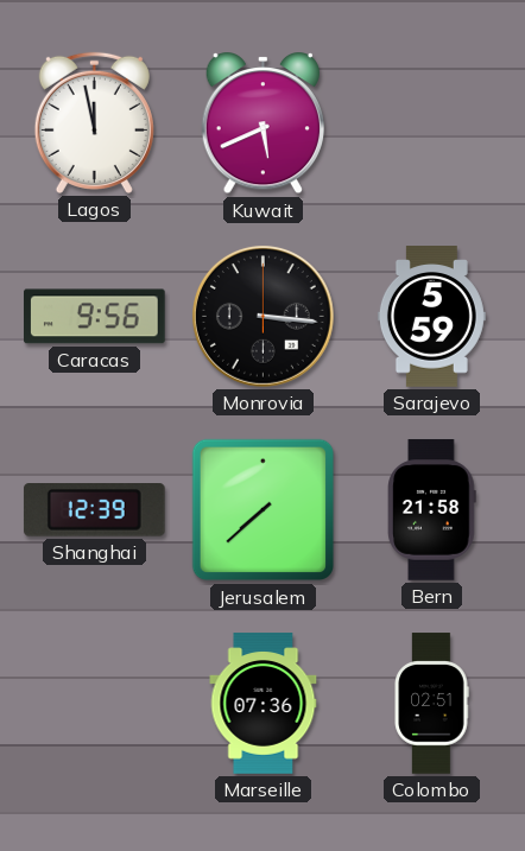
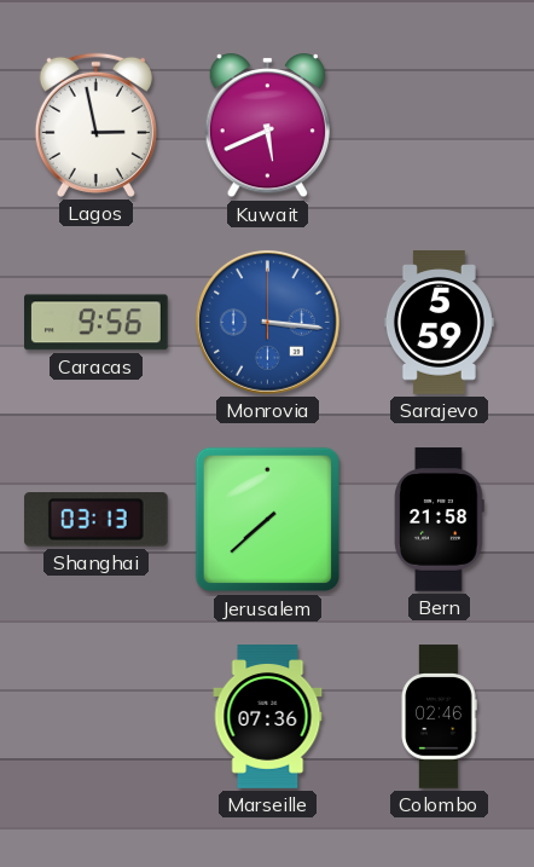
Lagos: 11:58 -> 2:58
Monrovia dial: black -> blue
Shanghai: 12:39 -> 03:13
Colombo: 02:51 -> 02:46
